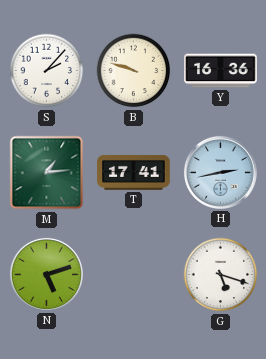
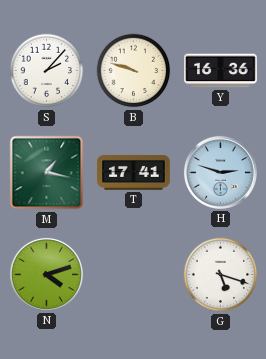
M: 1:14 -> 1:17
H: 2:43 -> 2:48
N: 5:12 -> 4:12
